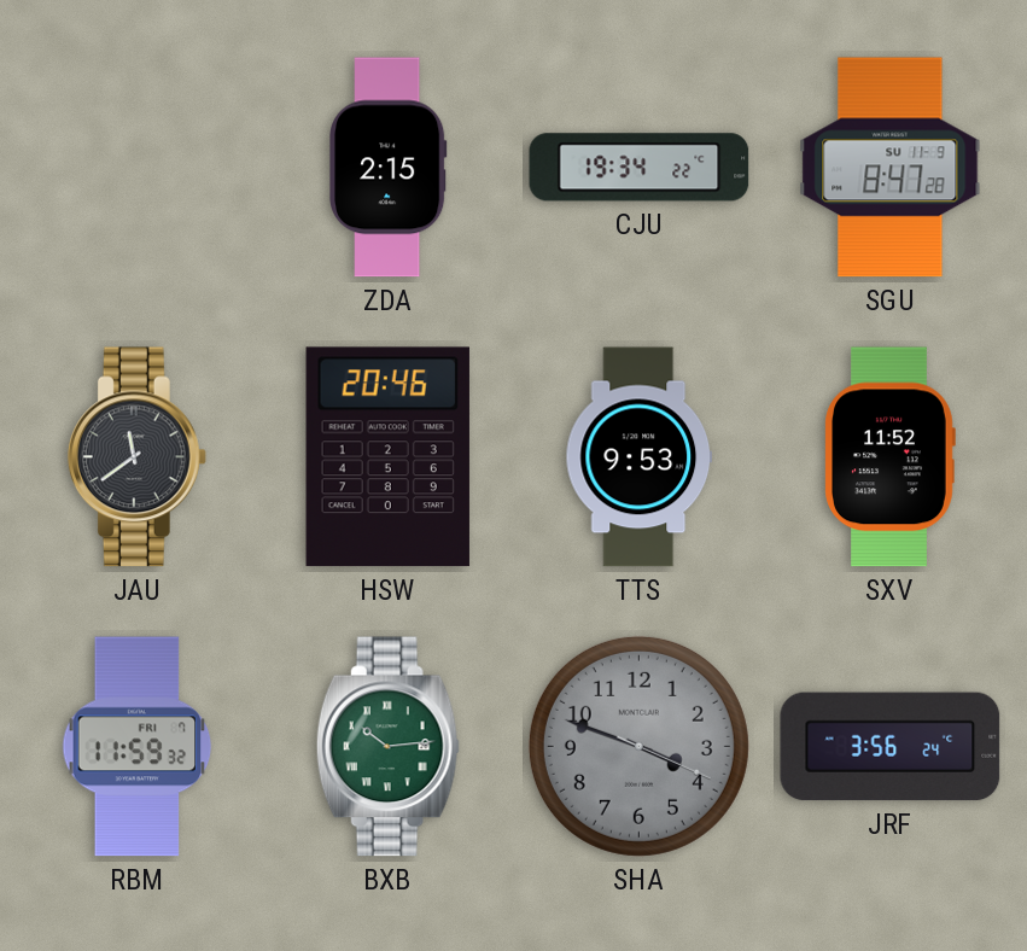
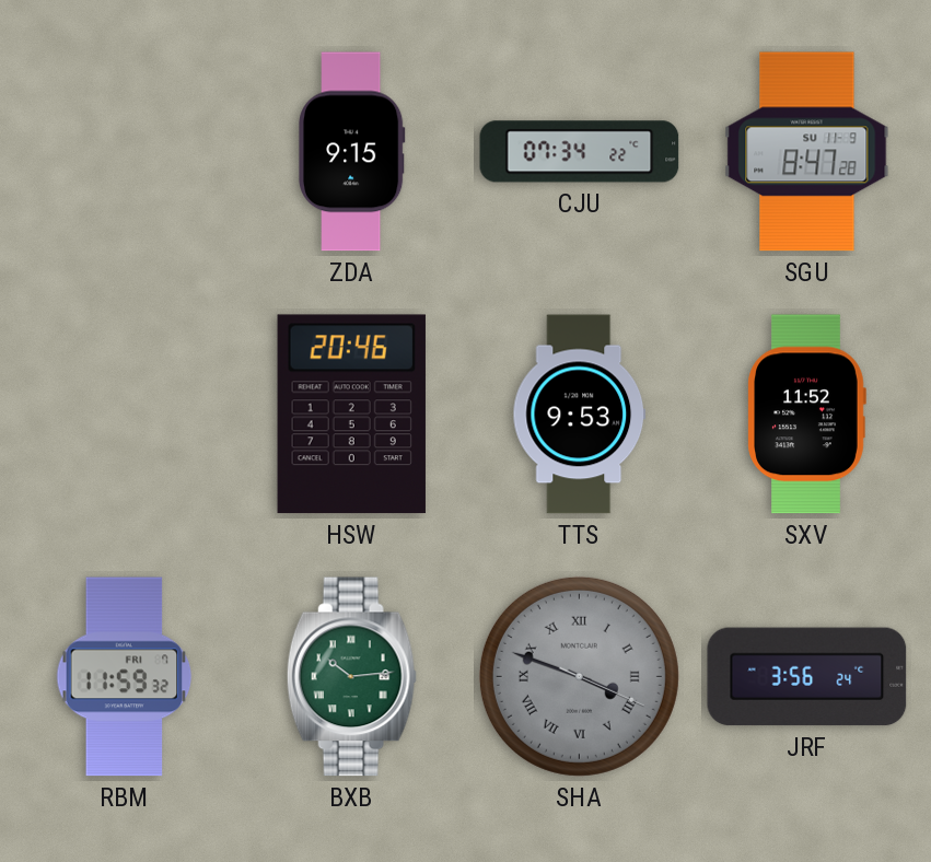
ZDA: 2:15 -> 9:15
CJU: 19:34 -> 07:34
JAU: 11:39 -> none
SHA numerals: Arabic -> Roman
